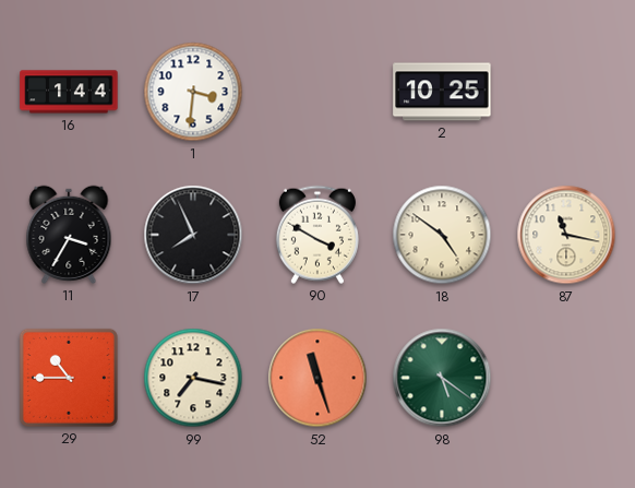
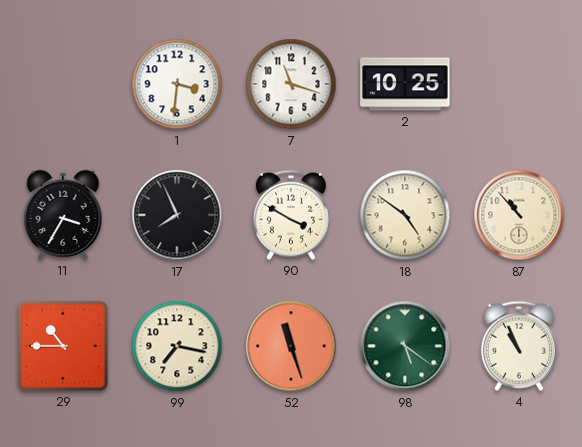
16: 1:44 -> none
7: none -> 11:18
87: 11:17 -> 10:53
4: none -> 10:56
